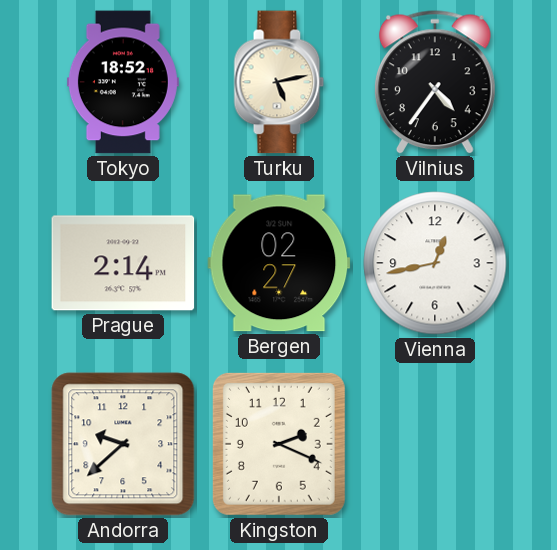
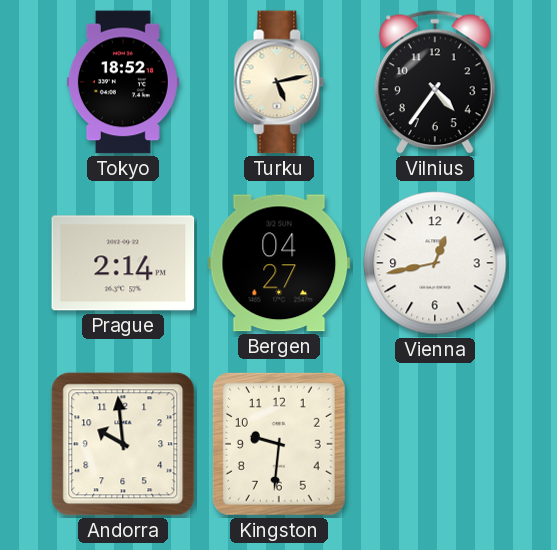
Bergen: 02:27 -> 04:27
Andorra: 9:38 -> 9:59
Kingston: 2:19 -> 9:31
